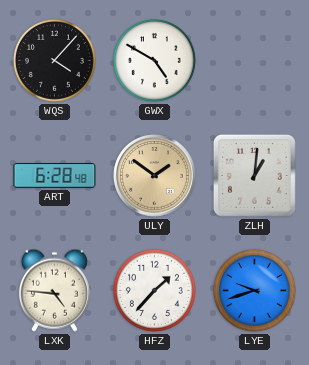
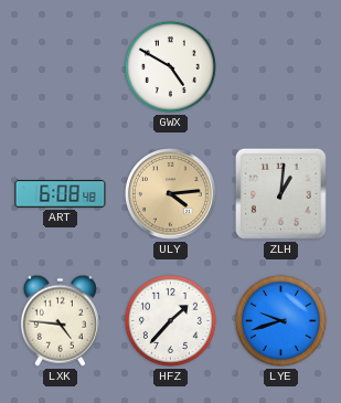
WQS: 4:07 -> none
ART: 6:28 -> 6:08
ULY: 1:51 -> 4:14
